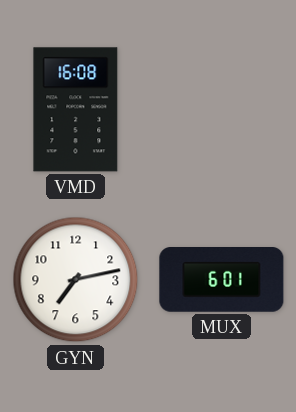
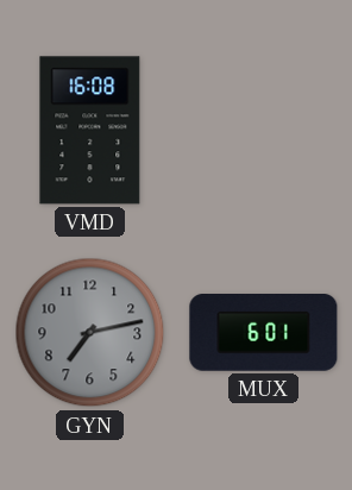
GYN dial: white -> grey
